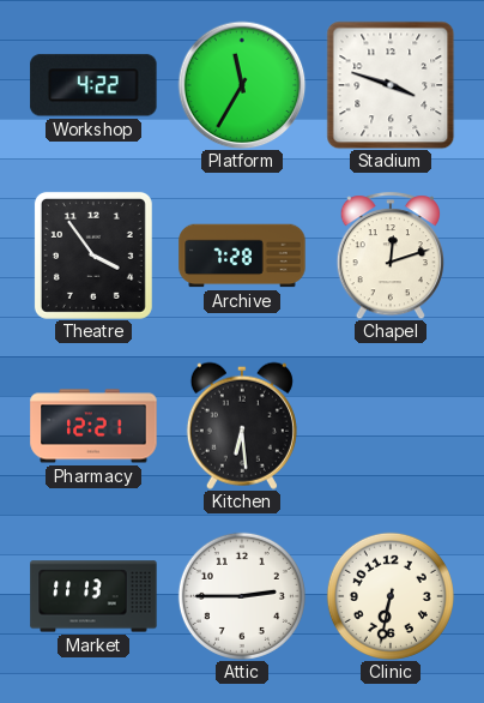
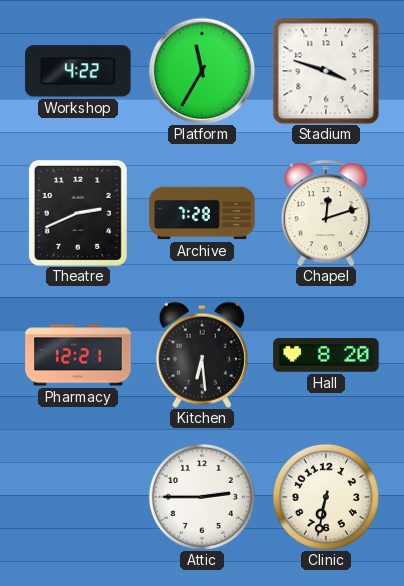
Theatre: 3:54 -> 2:41
Hall: none -> 8:20
Market: 11:13 -> none
